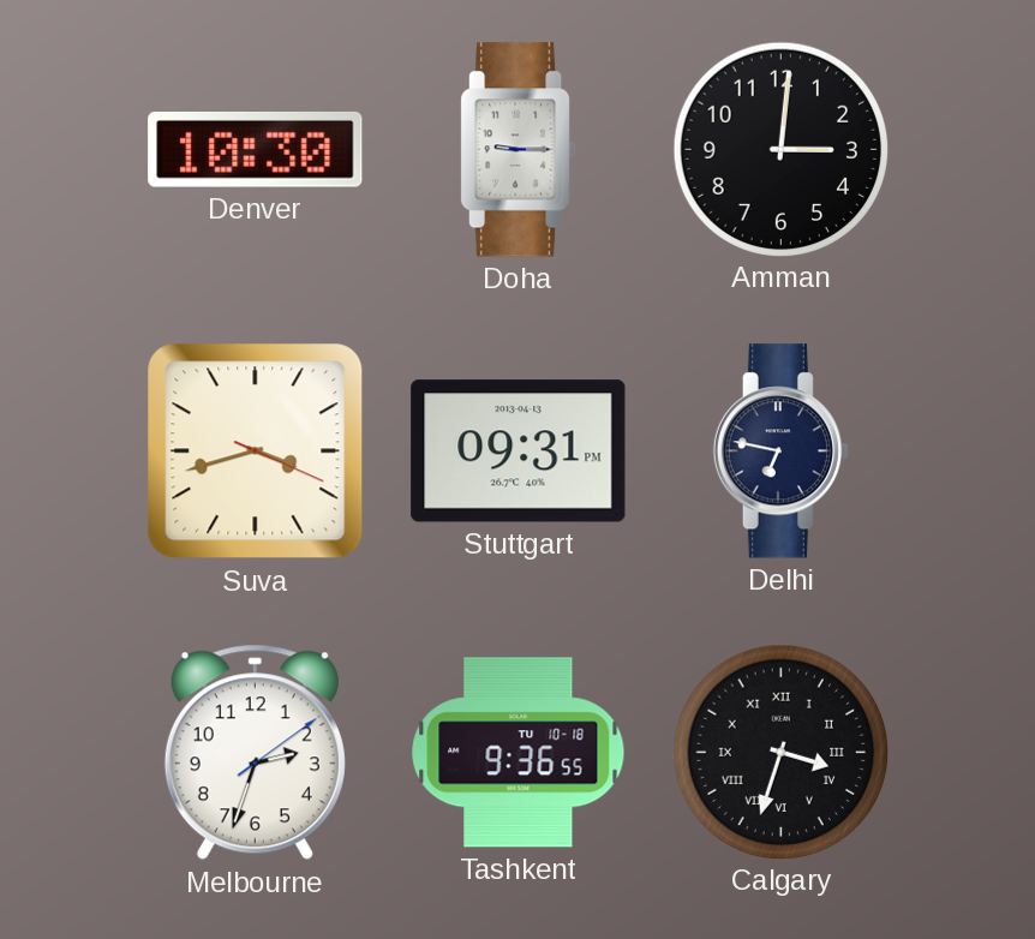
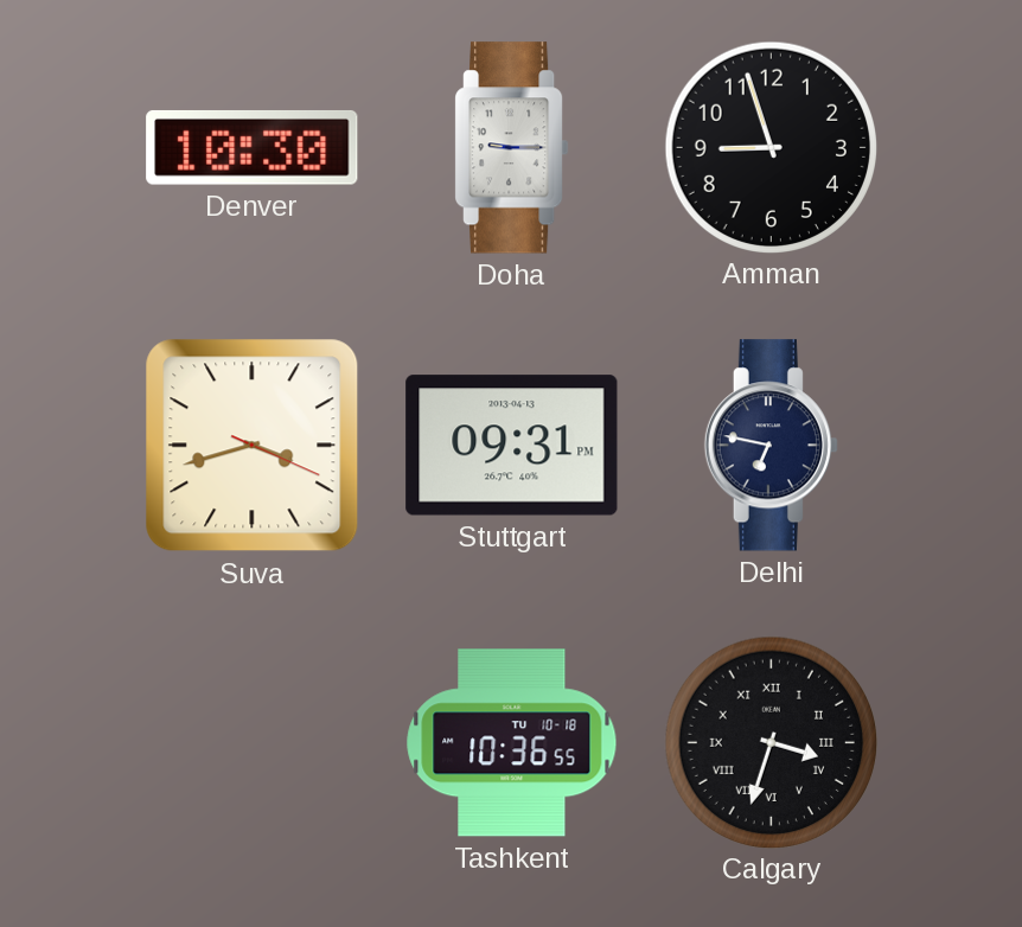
Amman: 3:01 -> 8:57
Melbourne: 2:33 -> none
Tashkent: 9:36 -> 10:36
